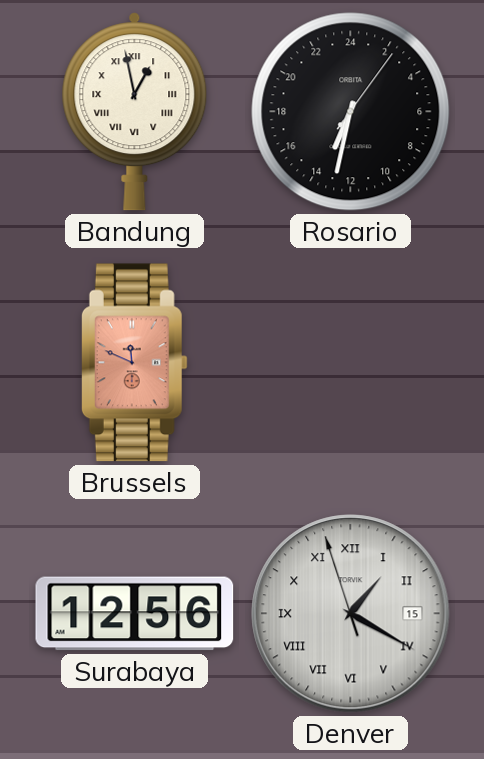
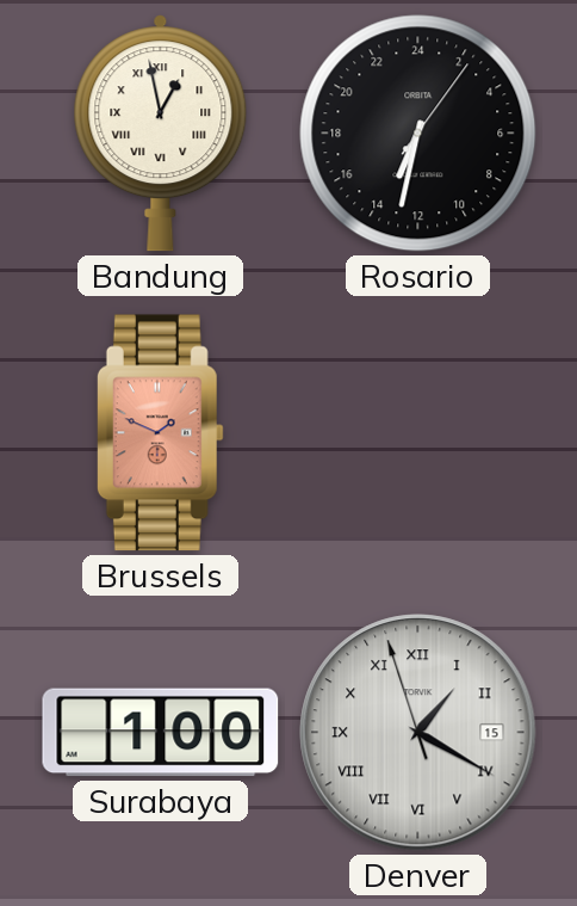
Brussels: 11:49 -> 1:49
Surabaya: 12:56 -> 1:00
